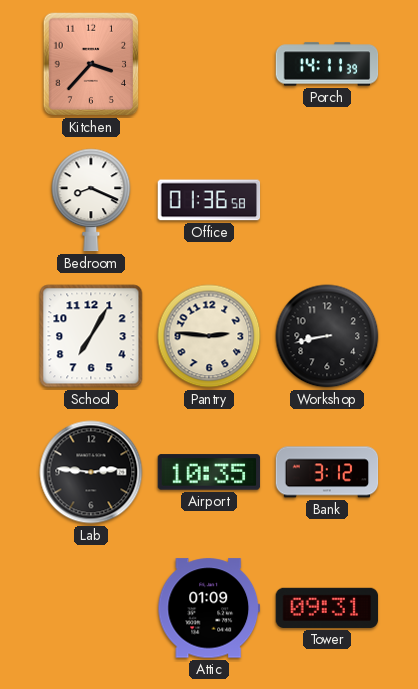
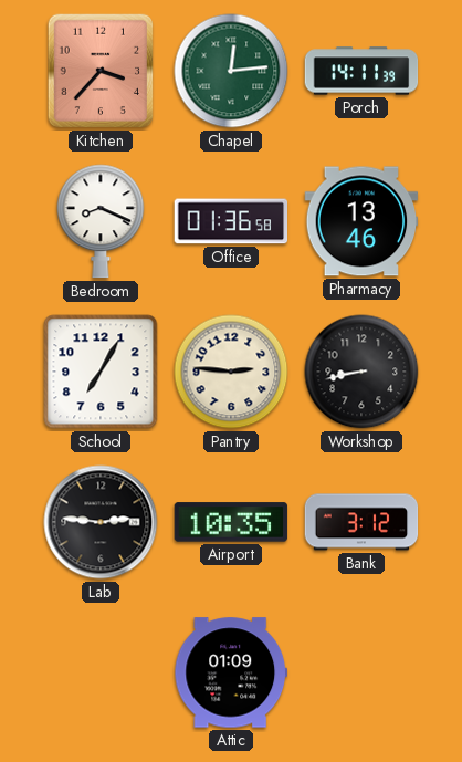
Chapel: none -> 12:14
Pharmacy: none -> 13:46
Tower: 09:31 -> none
